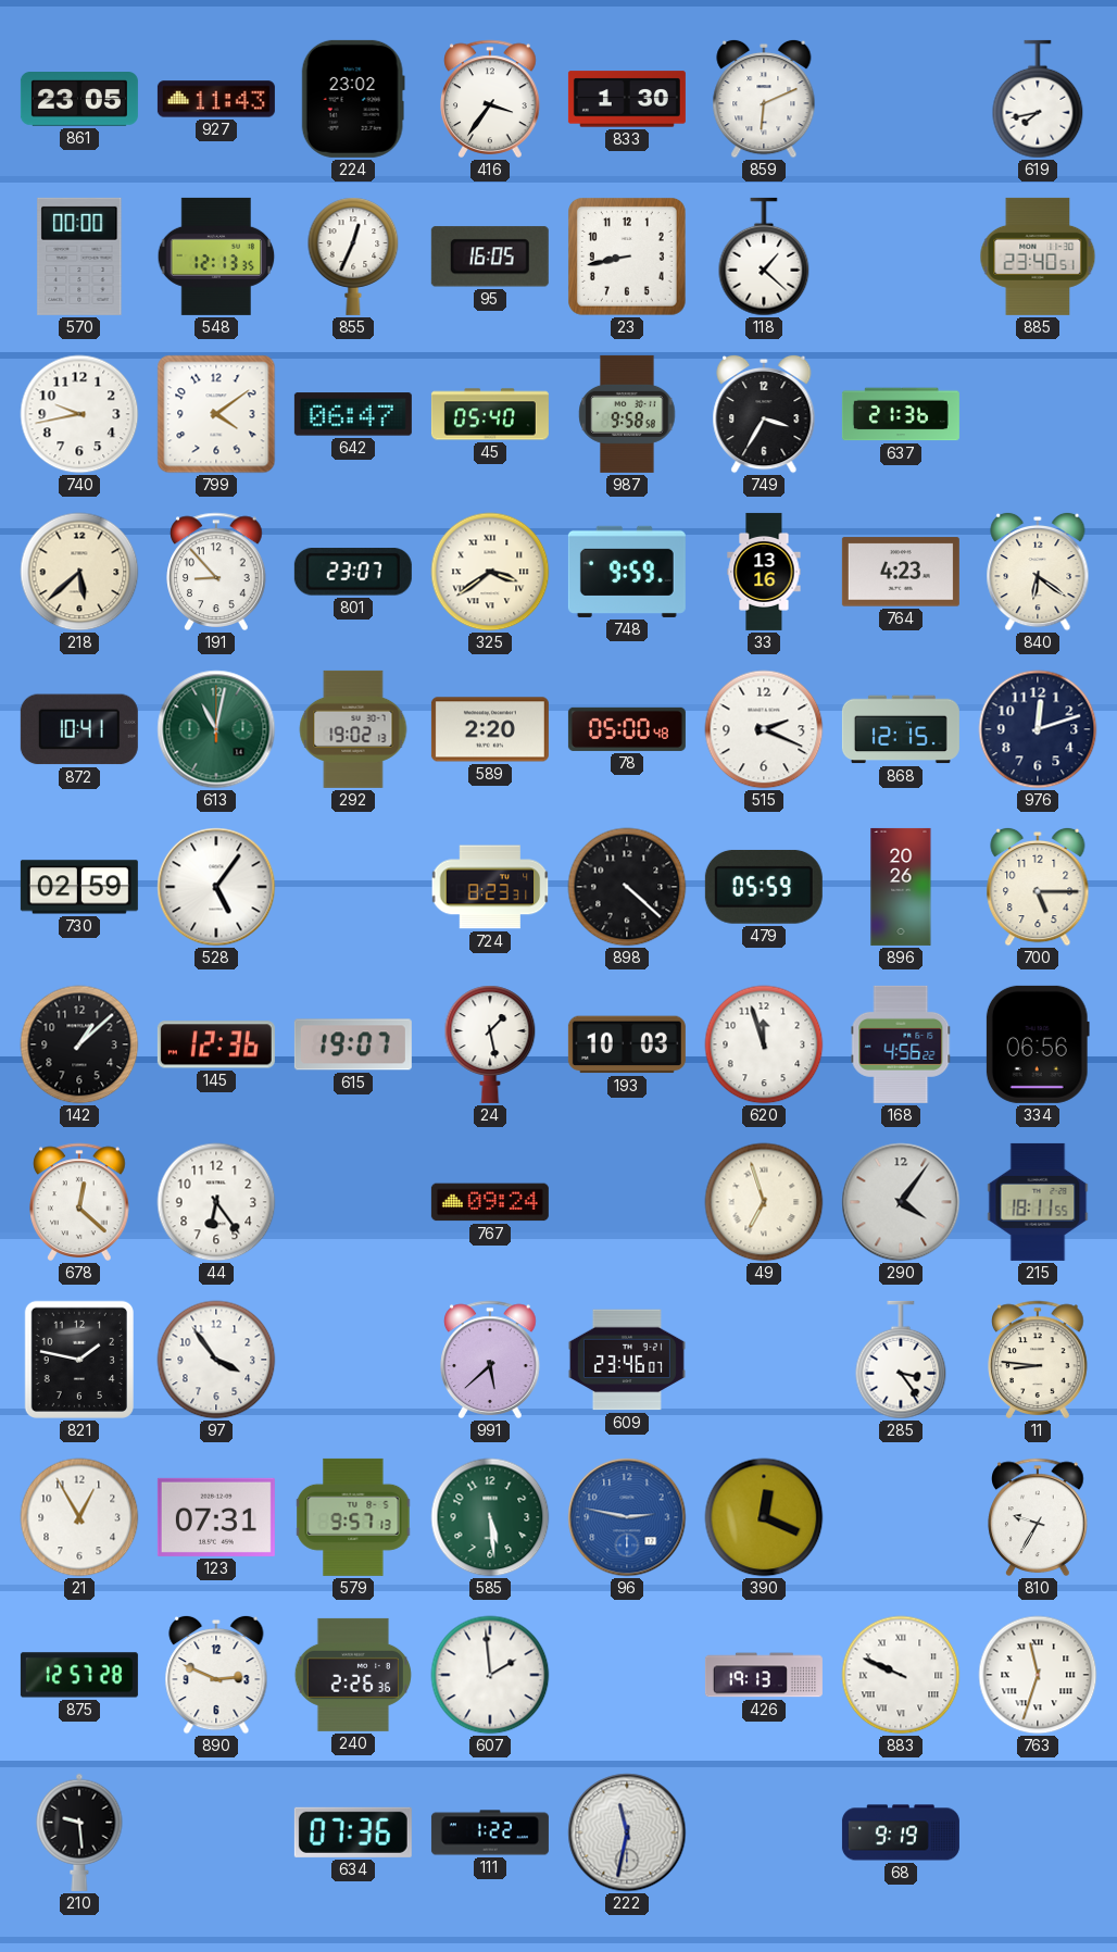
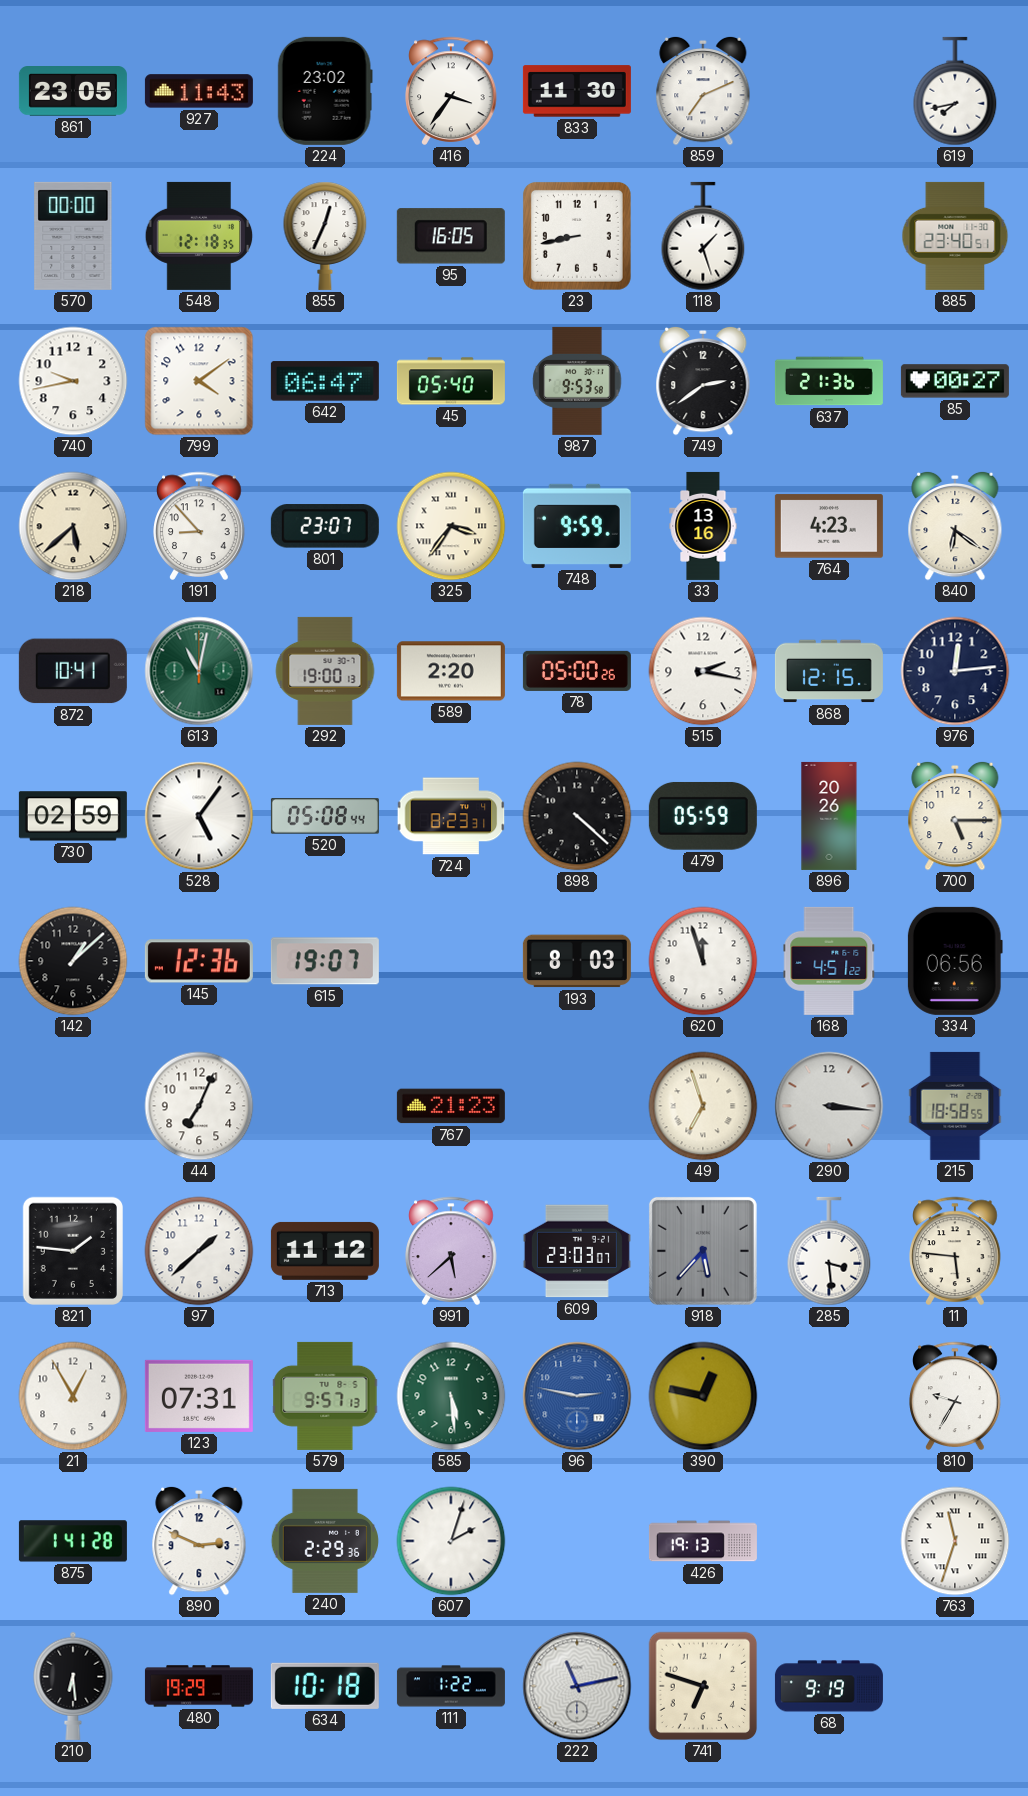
833: 1:30 -> 11:30
859: 6:11 -> 7:11
548: 12:13 -> 12:18
118: 1:22 -> 1:27
987: 9:58 -> 9:53
749: 3:35 -> 2:39
85: none -> 00:27
325: 3:39 -> 3:36
292: 19:02 -> 19:00
78: 05:00:48 -> 05:00:26
515: 2:19 -> 2:17
976: 12:12 -> 12:14
520: none -> 05:08
24: 1:28 -> none
193: 10:03 -> 8:03
168: 4:56 -> 4:51
678: 12:22 -> none
44: 6:24 -> 7:04
767: 09:24 -> 21:23
290: 4:06 -> 3:16
215: 18:11 -> 18:58
821: 1:47 -> 1:46
97: 3:54 -> 1:38
713: none -> 11:12
609: 23:46 -> 23:03
918: none -> 5:37
285: 3:24 -> 3:29
11: 8:46 -> 5:46
390: 12:19 -> 12:47
875: 12:57 -> 1:41
240: 2:26 -> 2:29
607: 1:59 -> 2:03
883: 9:49 -> none
210: 9:29 -> 6:29
480: none -> 19:29
634: 07:36 -> 10:18
222: 11:32 -> 11:13
741: none -> 6:48
